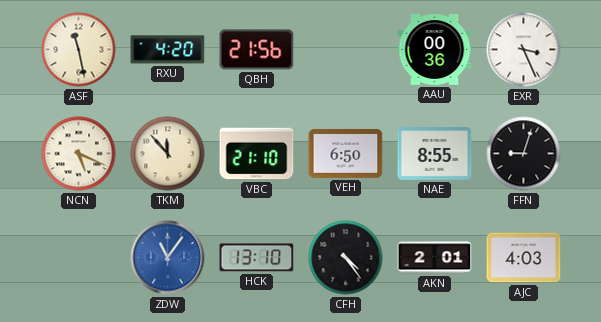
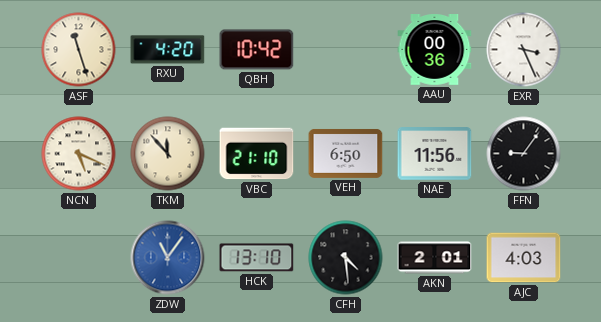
ASF: 11:28 -> 11:27
QBH: 21:56 -> 10:42
NAE: 8:55 -> 11:56
FFN: 9:03 -> 9:06
CFH: 4:24 -> 4:29
